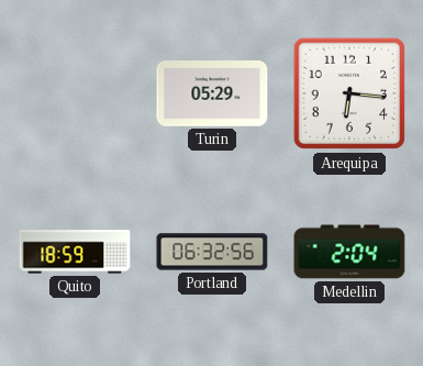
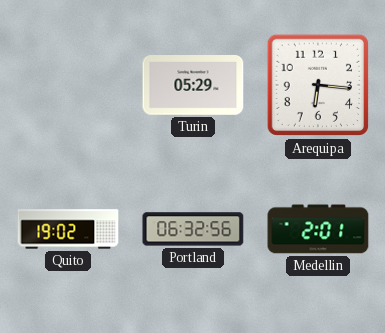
Quito: 18:59 -> 19:02
Medellin: 2:04 -> 2:01
